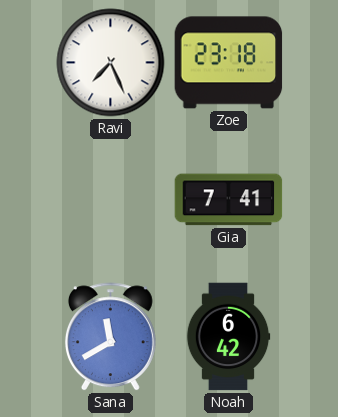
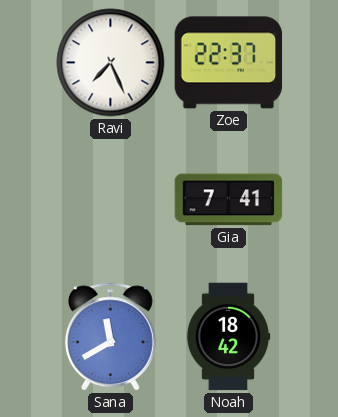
Zoe: 23:18 -> 22:37
Noah: 6:42 -> 18:42
